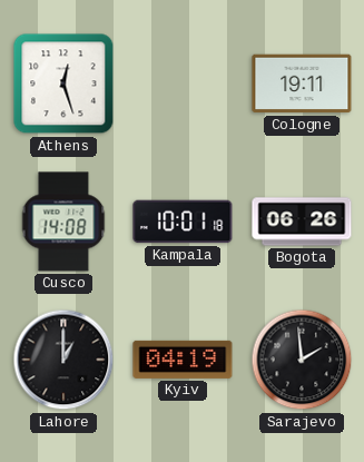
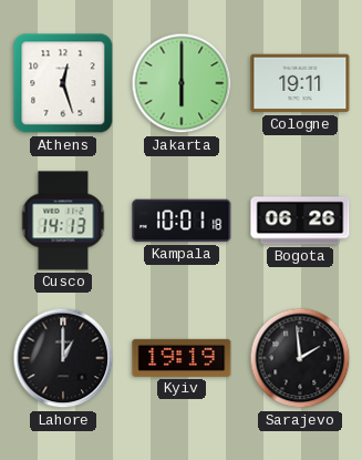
Jakarta: none -> 6:00
Cusco: 14:08 -> 14:13
Kyiv: 04:19 -> 19:19
